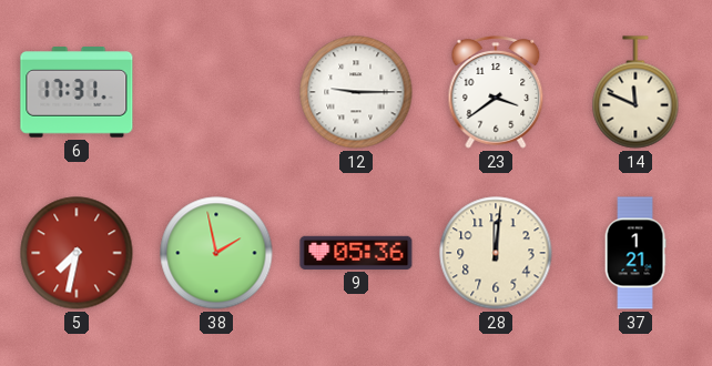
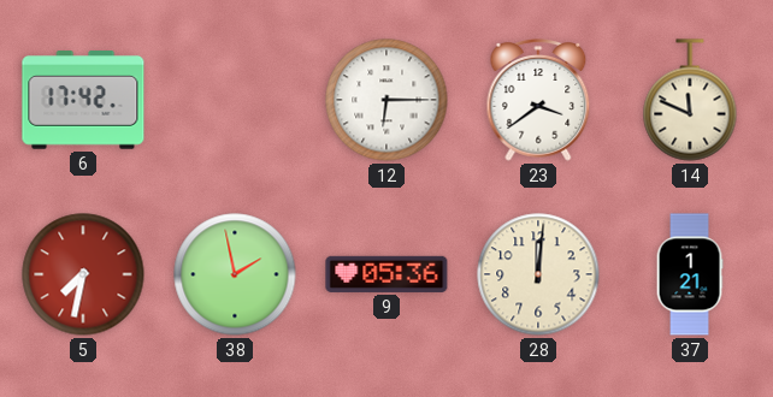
6: 17:31 -> 17:42
12: 9:15 -> 6:15
